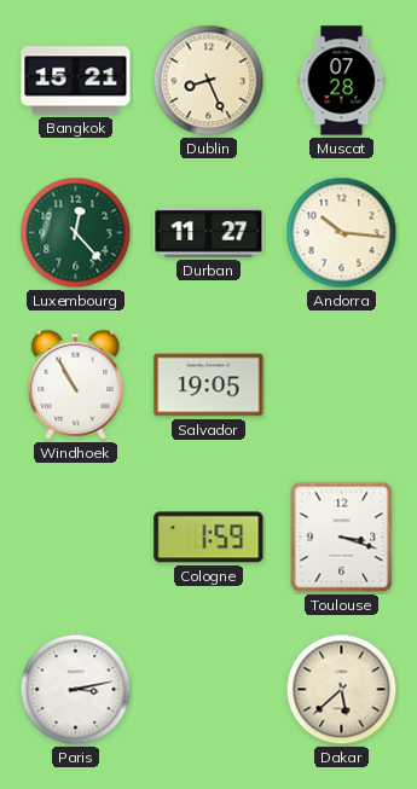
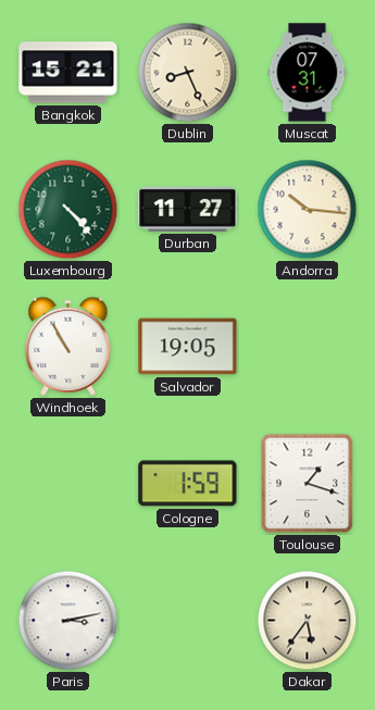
Muscat: 07:28 -> 07:31
Luxembourg: 12:23 -> 4:23
Toulouse: 3:18 -> 1:18
Dakar: 5:38 -> 5:36
